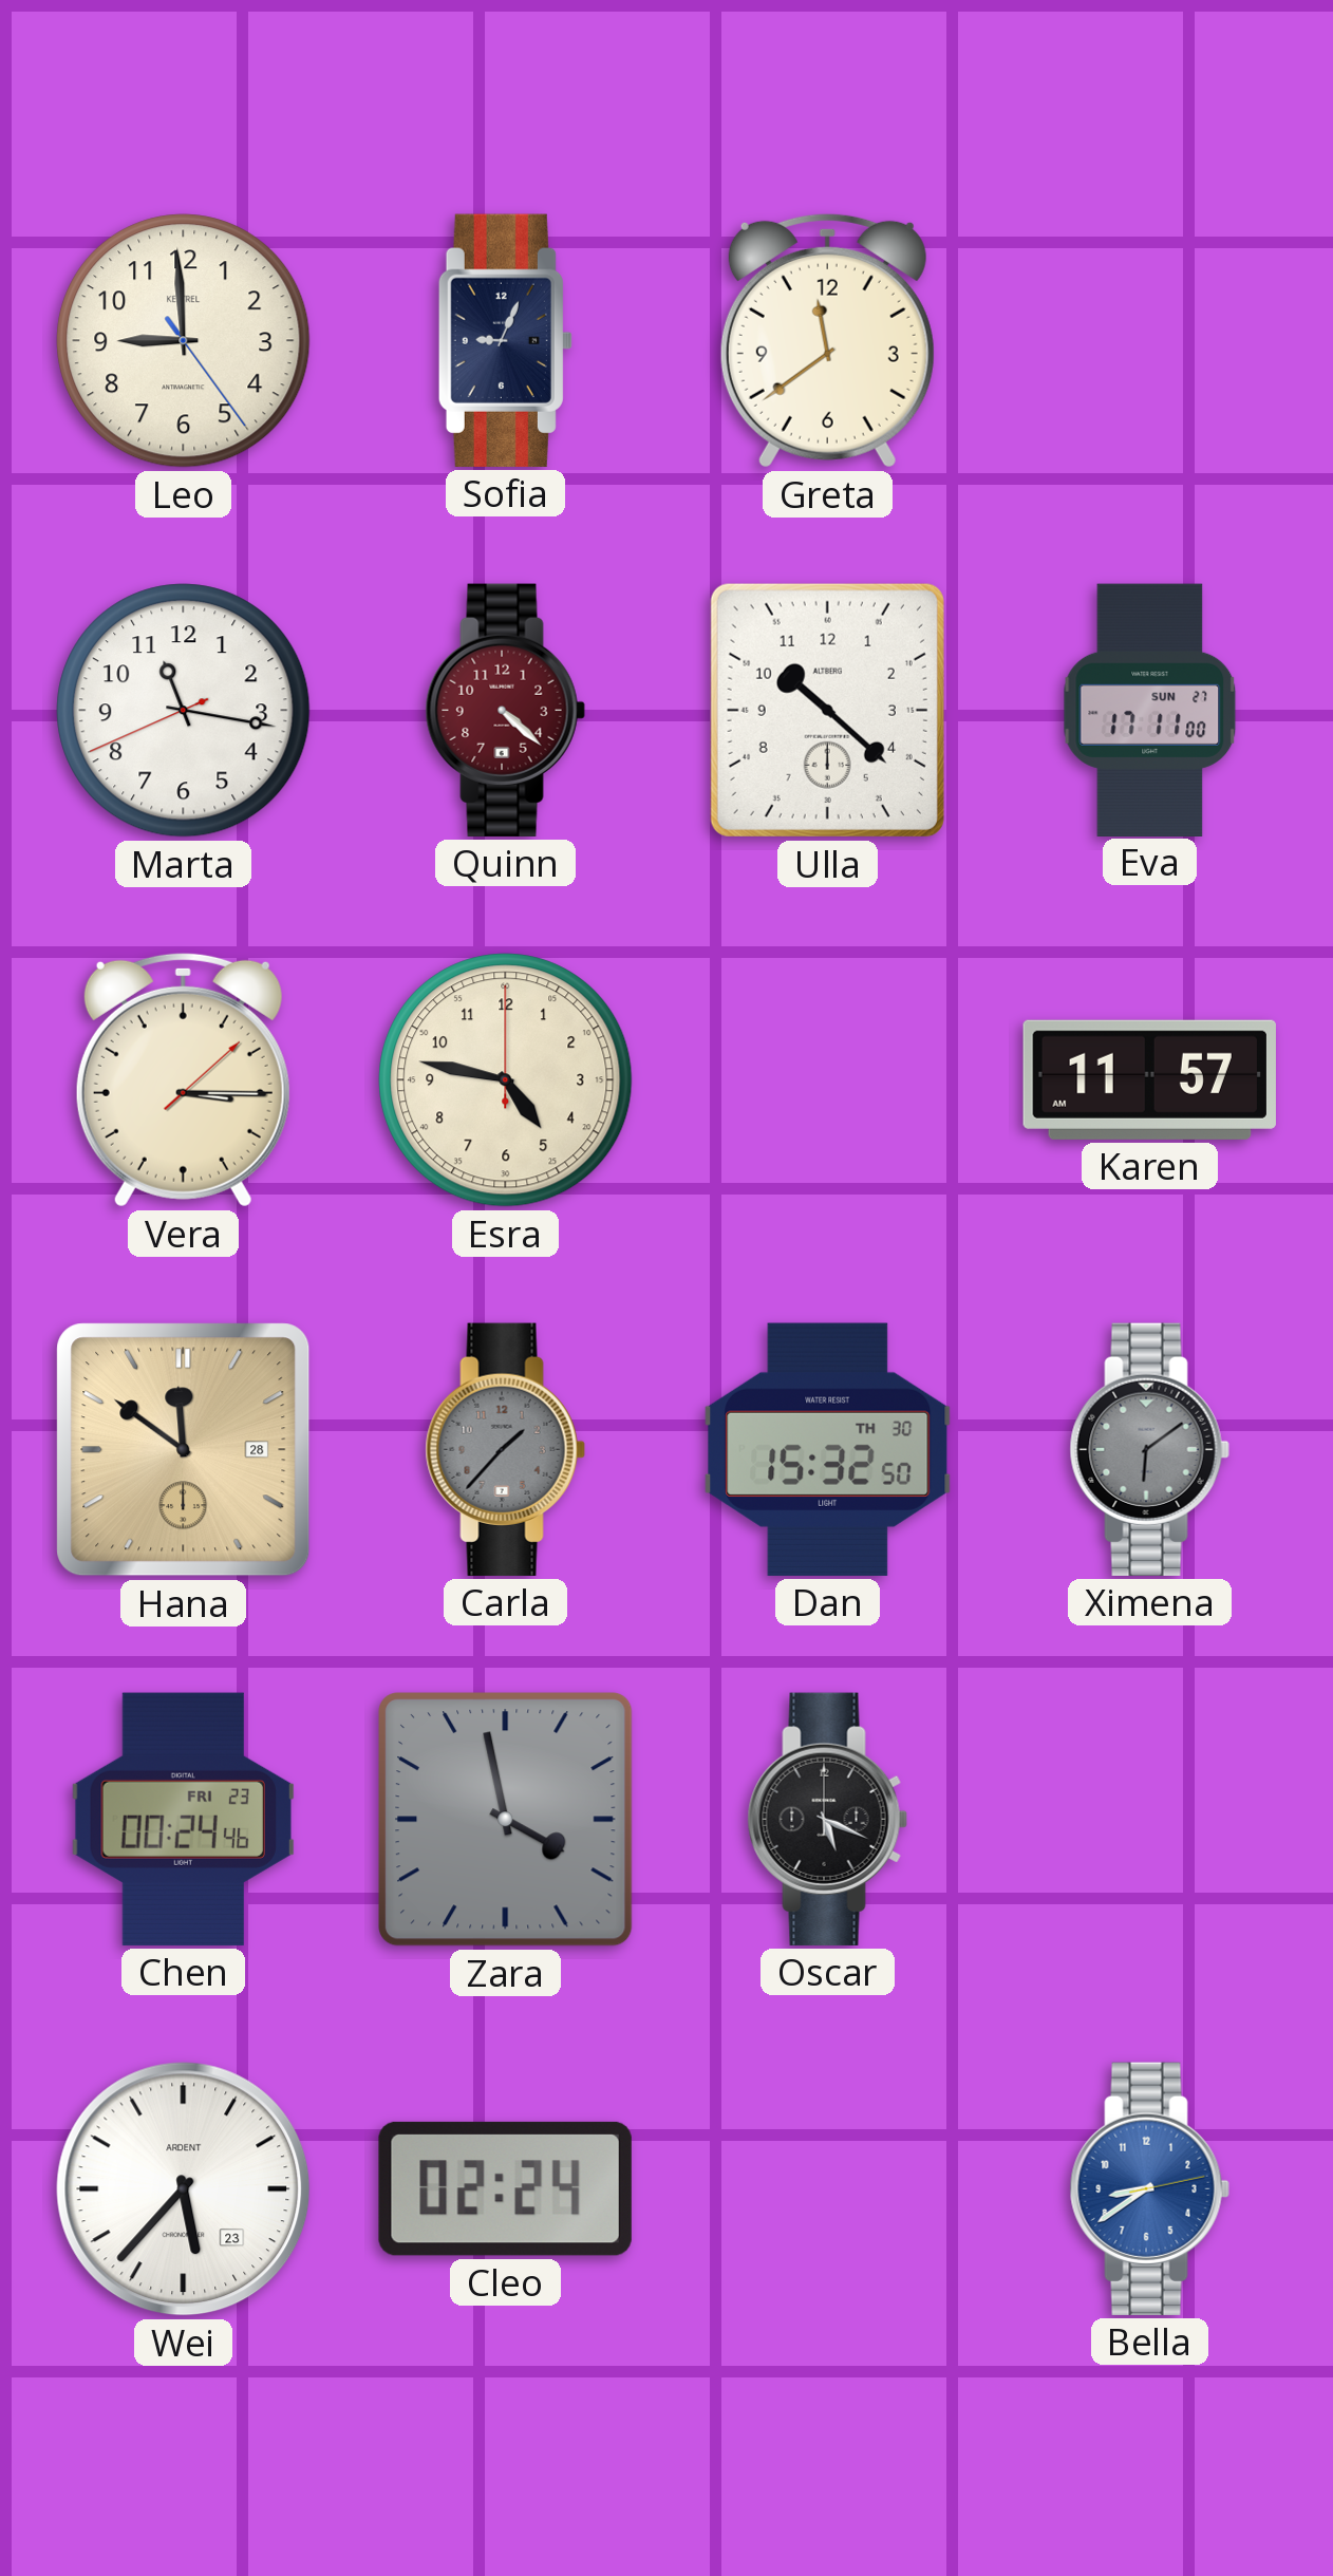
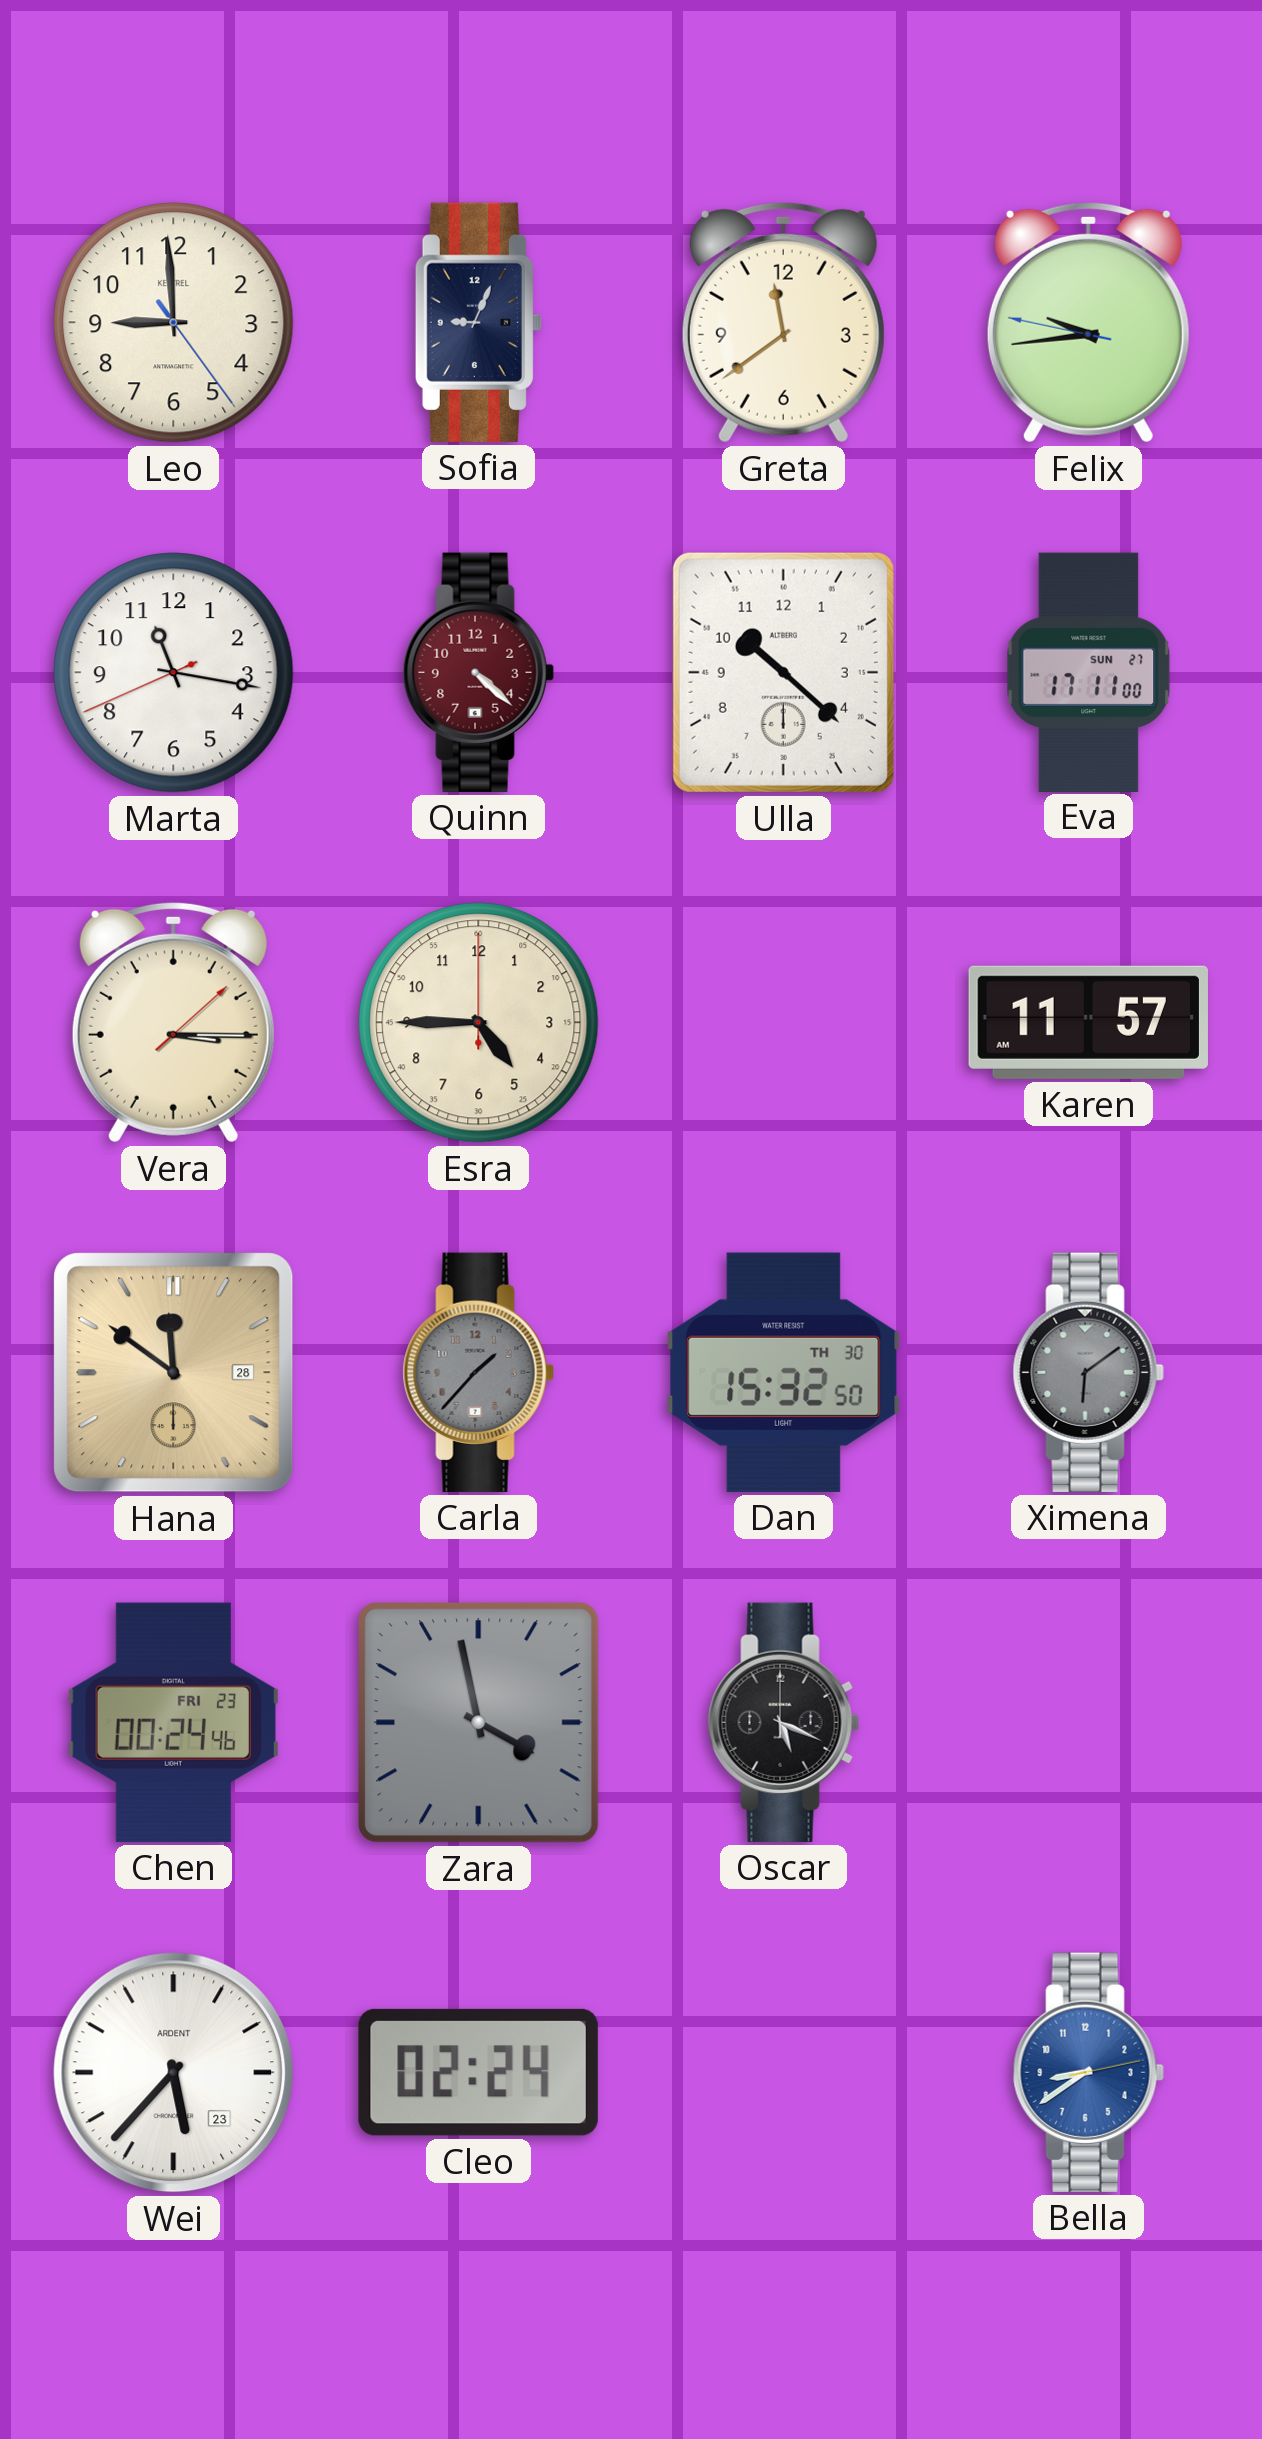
Felix: none -> 9:43
Esra: 4:47 -> 4:45
